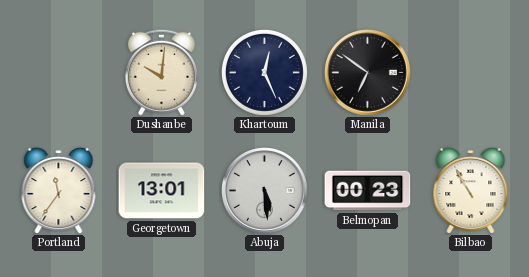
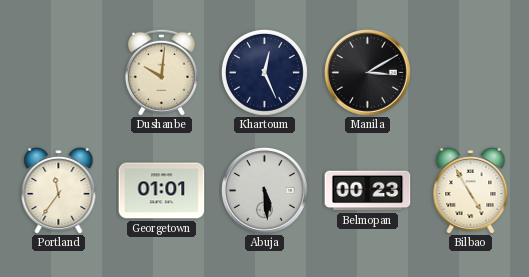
Manila: 6:51 -> 3:10
Georgetown: 13:01 -> 01:01
Bilbao: 10:55 -> 4:55
